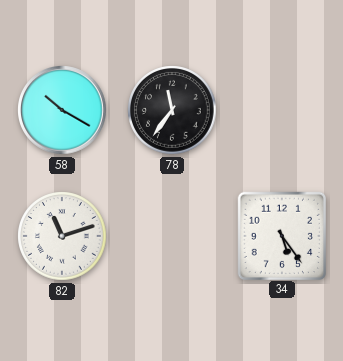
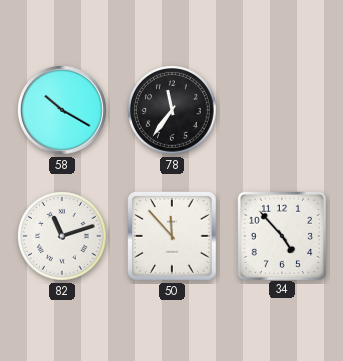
50: none -> 11:53
34: 5:24 -> 4:53
